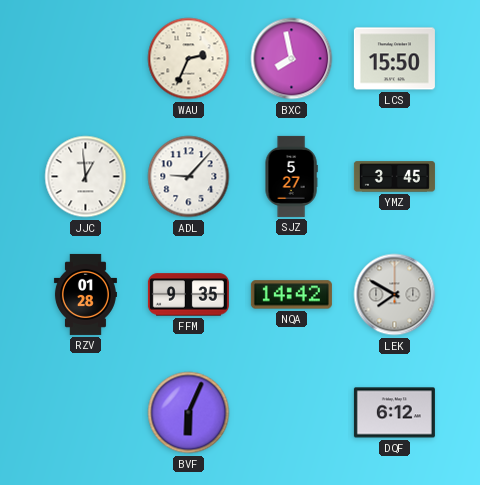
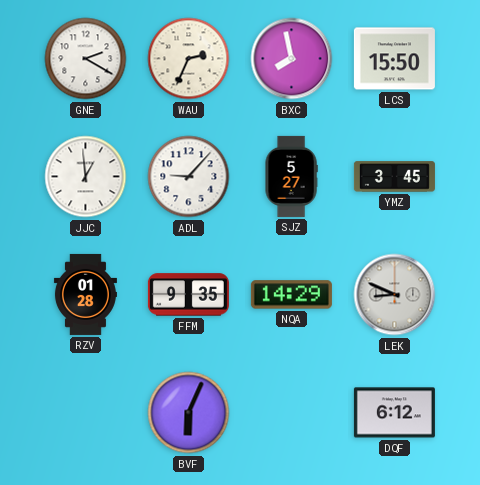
GNE: none -> 2:20
NQA: 14:42 -> 14:29
LEK: 7:50 -> 8:49
